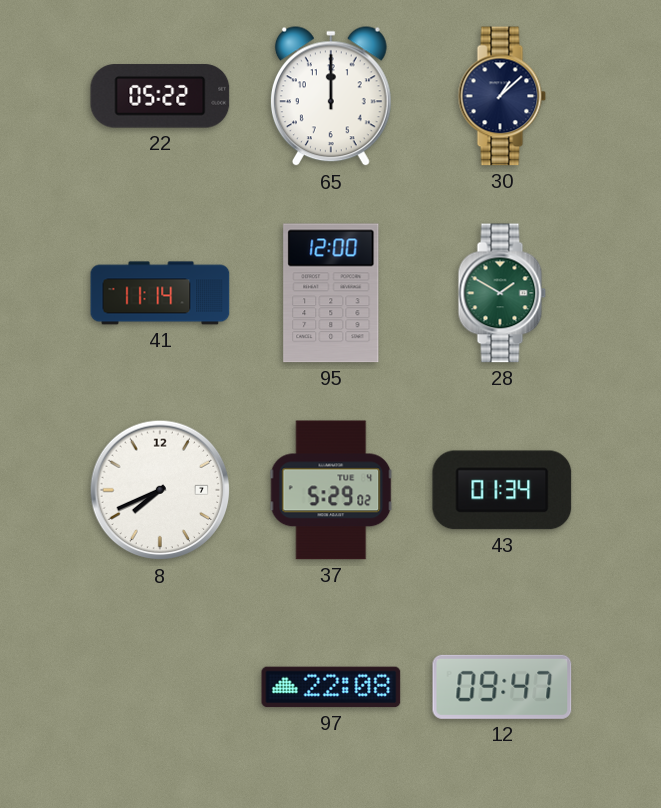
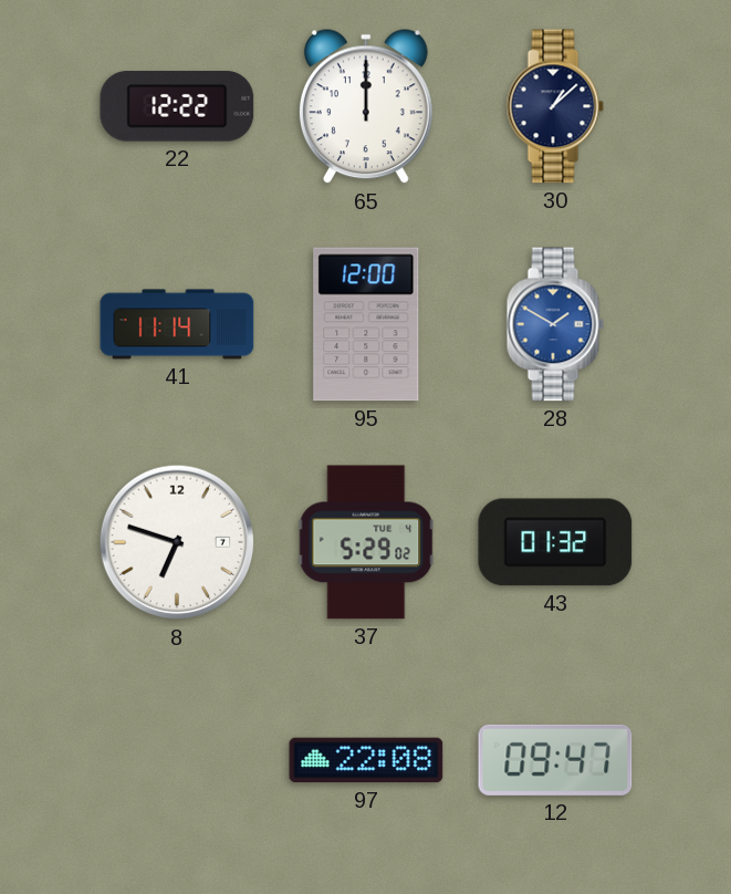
22: 05:22 -> 12:22
28 dial: green -> blue
8: 7:41 -> 6:48
43: 01:34 -> 01:32
